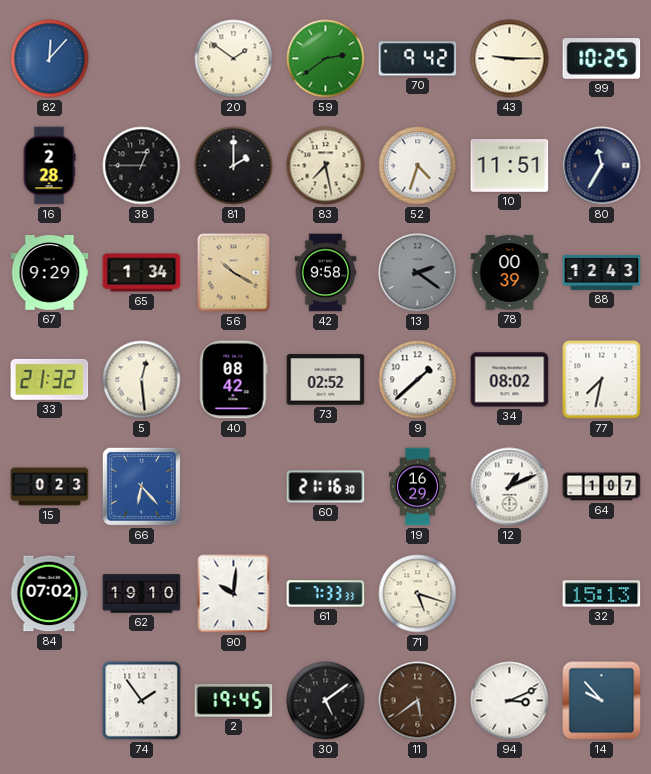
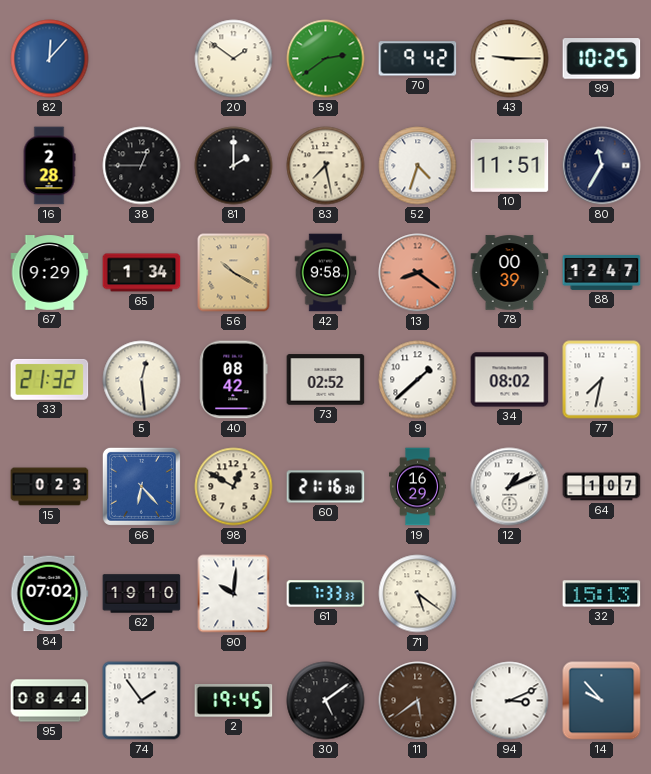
13: 2:21 -> 8:21
13 dial: grey -> salmon
88: 12:43 -> 12:47
98: none -> 12:50
71: 5:18 -> 5:21
95: none -> 08:44
